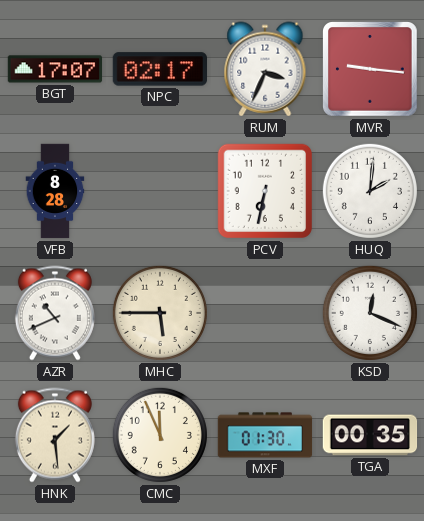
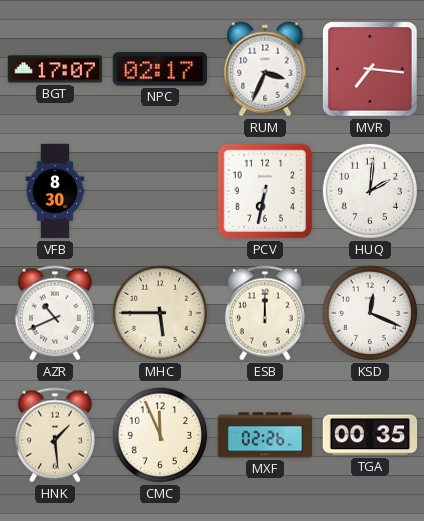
MVR: 9:16 -> 7:16
VFB: 8:28 -> 8:30
ESB: none -> 12:00
MXF: 01:30 -> 02:26
